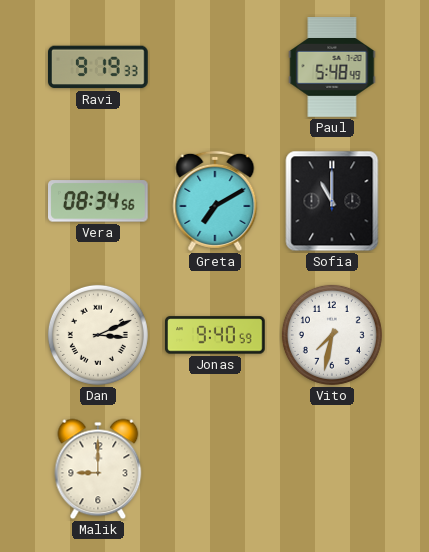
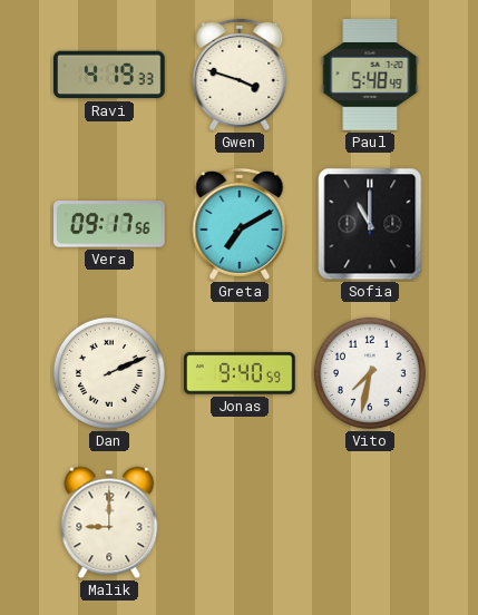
Ravi: 9:19 -> 4:19
Gwen: none -> 3:48
Vera: 08:34 -> 09:17
Dan: 3:11 -> 2:11
